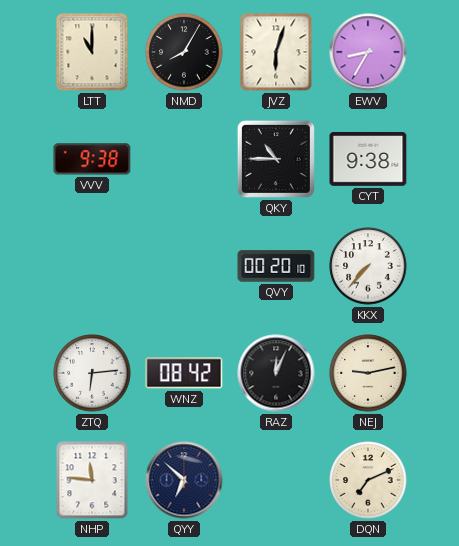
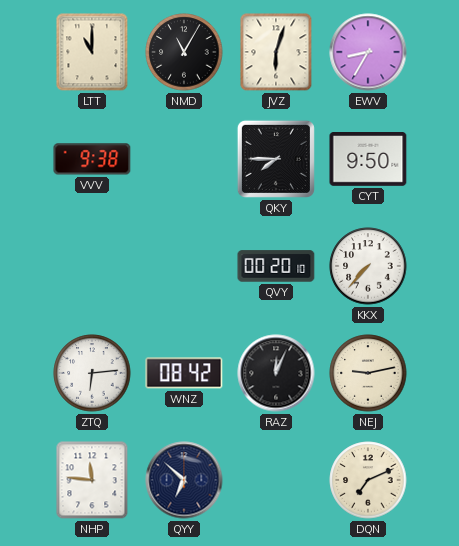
NMD: 8:05 -> 11:05
QKY: 10:45 -> 7:45
CYT: 9:38 -> 9:50
